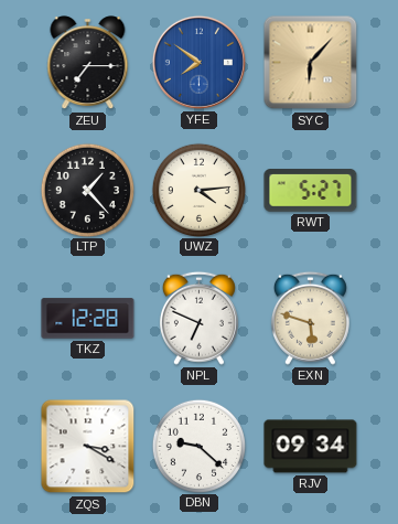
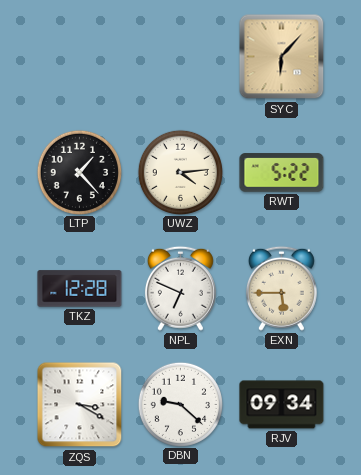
ZEU: 7:15 -> none
YFE: 7:51 -> none
RWT: 5:27 -> 5:22
EXN: 5:48 -> 5:45
